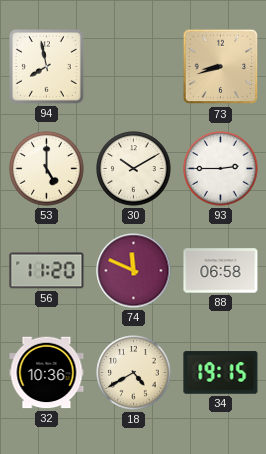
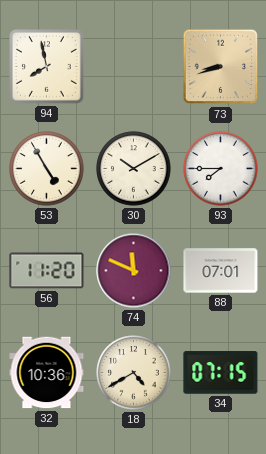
53: 5:00 -> 4:55
93: 2:45 -> 7:45
88: 06:58 -> 07:01
34: 19:15 -> 07:15
